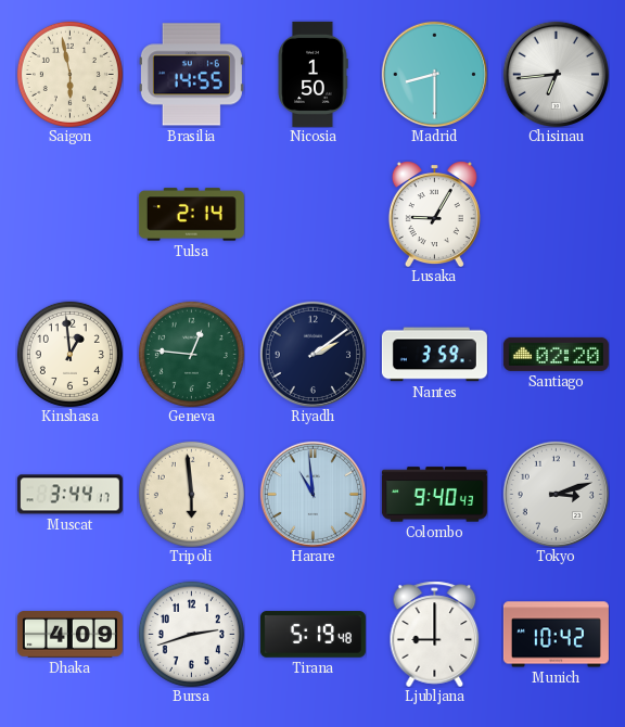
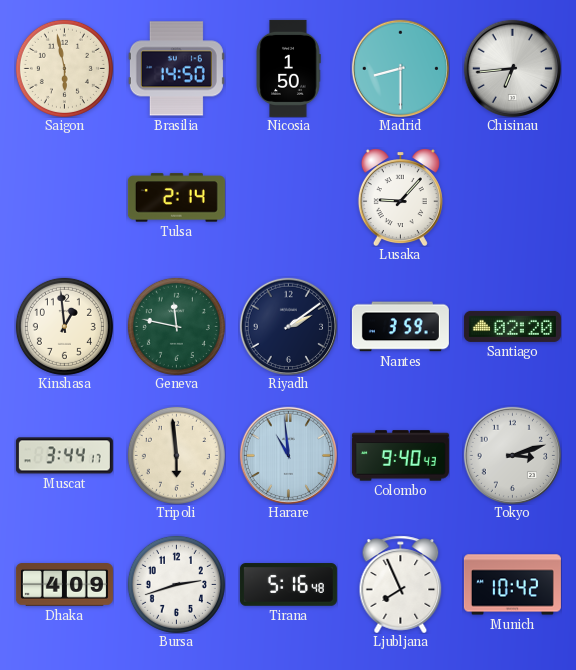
Brasilia: 14:55 -> 14:50
Lusaka: 9:05 -> 9:07
Geneva: 12:46 -> 11:47
Tirana: 5:19 -> 5:16
Ljubljana: 9:00 -> 7:56
